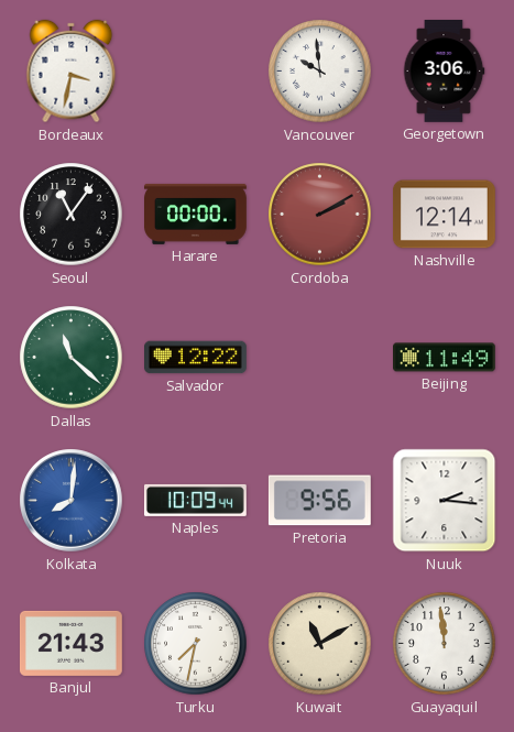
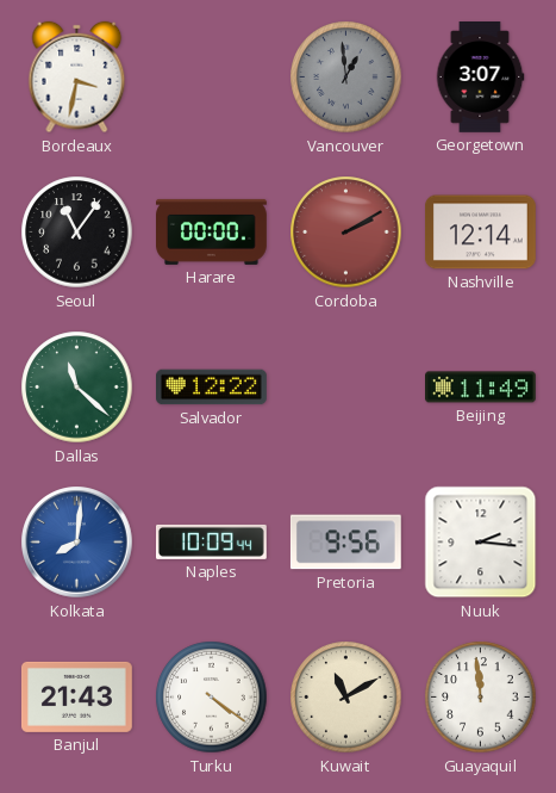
Vancouver: 9:59 -> 12:59
Vancouver dial: white -> grey
Georgetown: 3:06 -> 3:07
Turku: 7:32 -> 4:21
